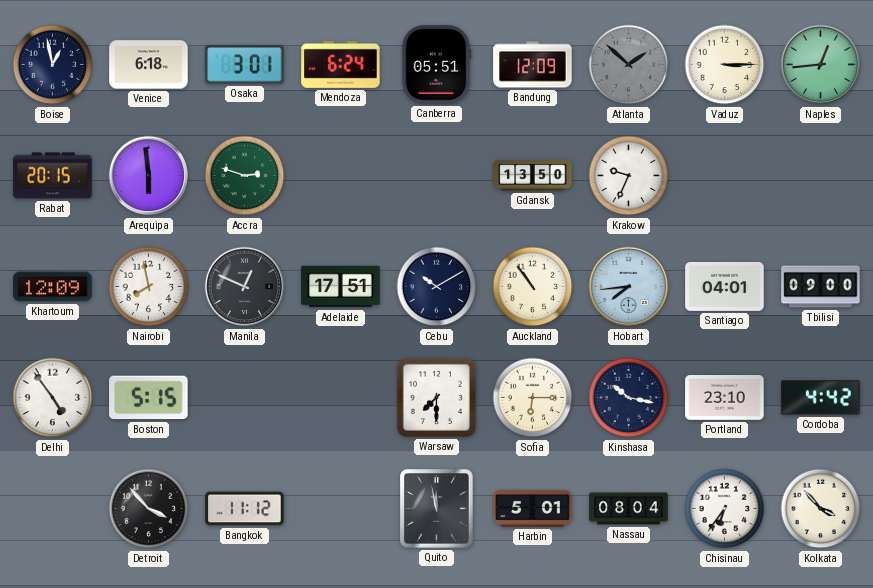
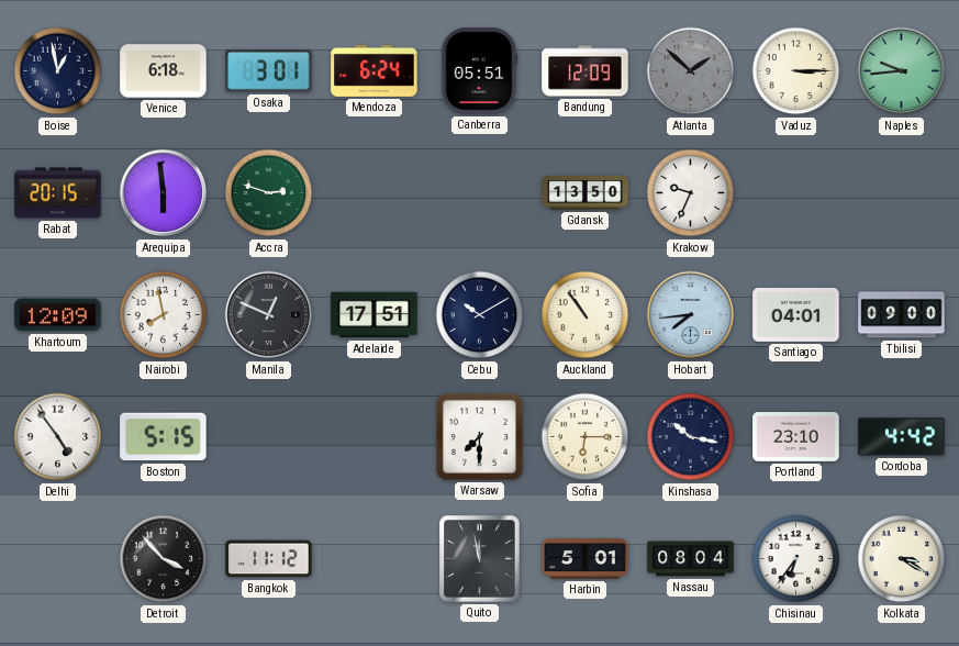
Naples: 12:44 -> 9:44
Kolkata: 3:53 -> 3:20
